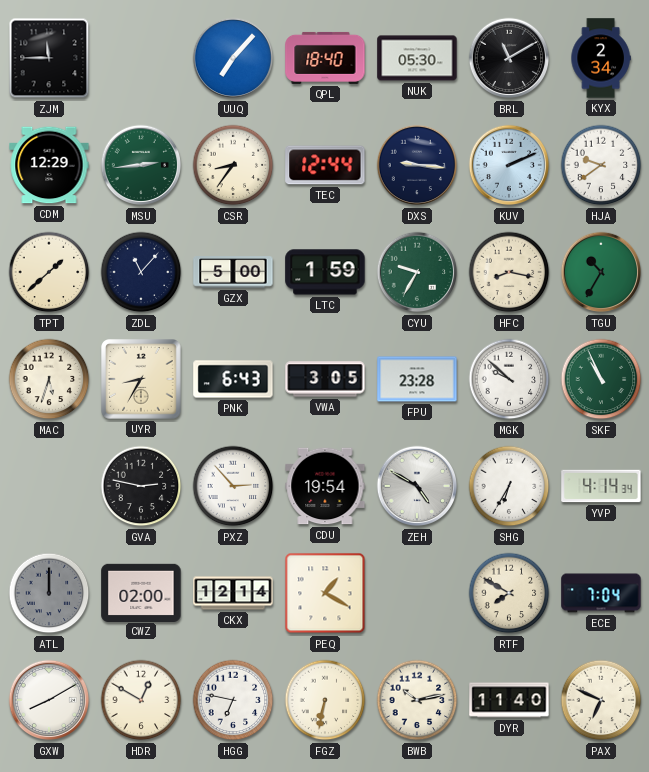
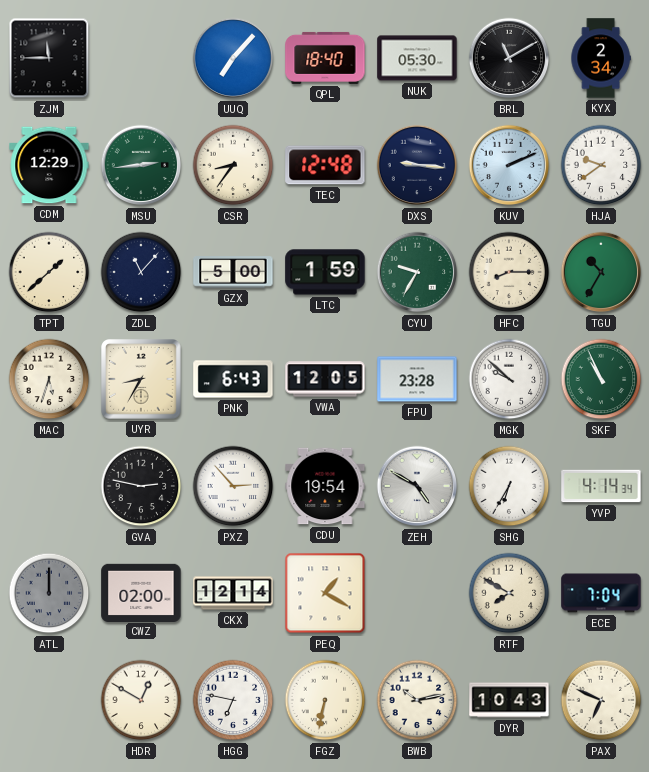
TEC: 12:44 -> 12:48
HFC: 8:17 -> 8:15
VWA: 3:05 -> 12:05
GXW: 8:10 -> none
DYR: 11:40 -> 10:43
